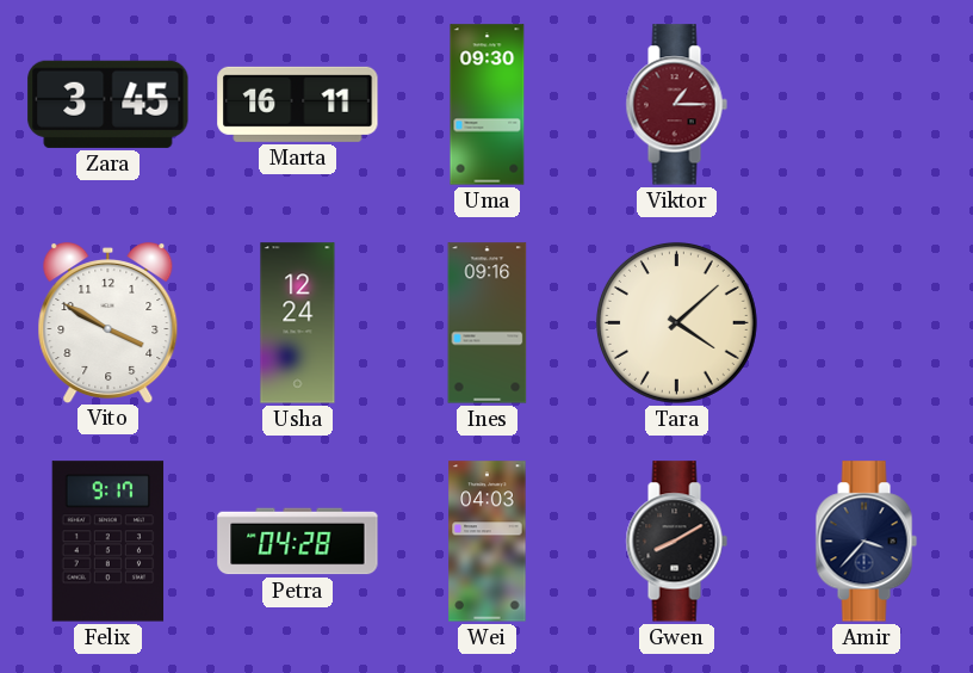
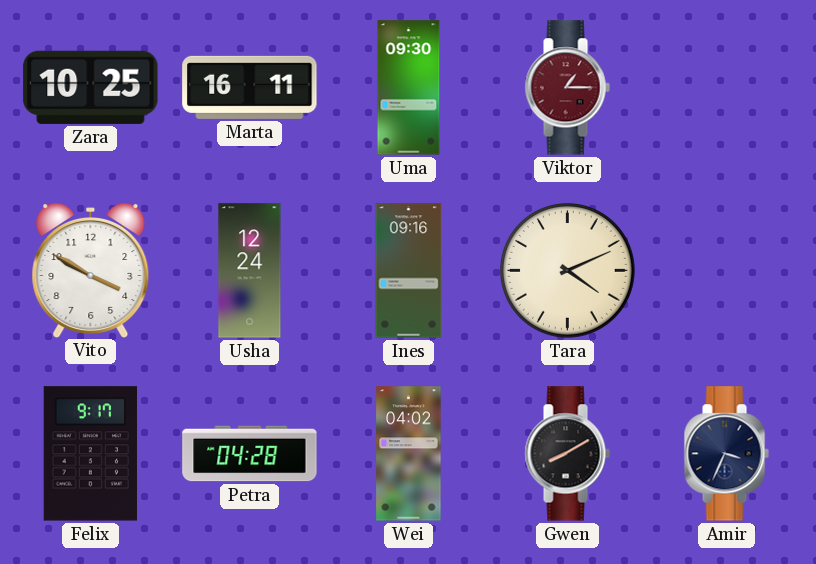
Zara: 3:45 -> 10:25
Tara: 4:08 -> 4:11
Wei: 04:03 -> 04:02
Amir: 3:37 -> 3:34
